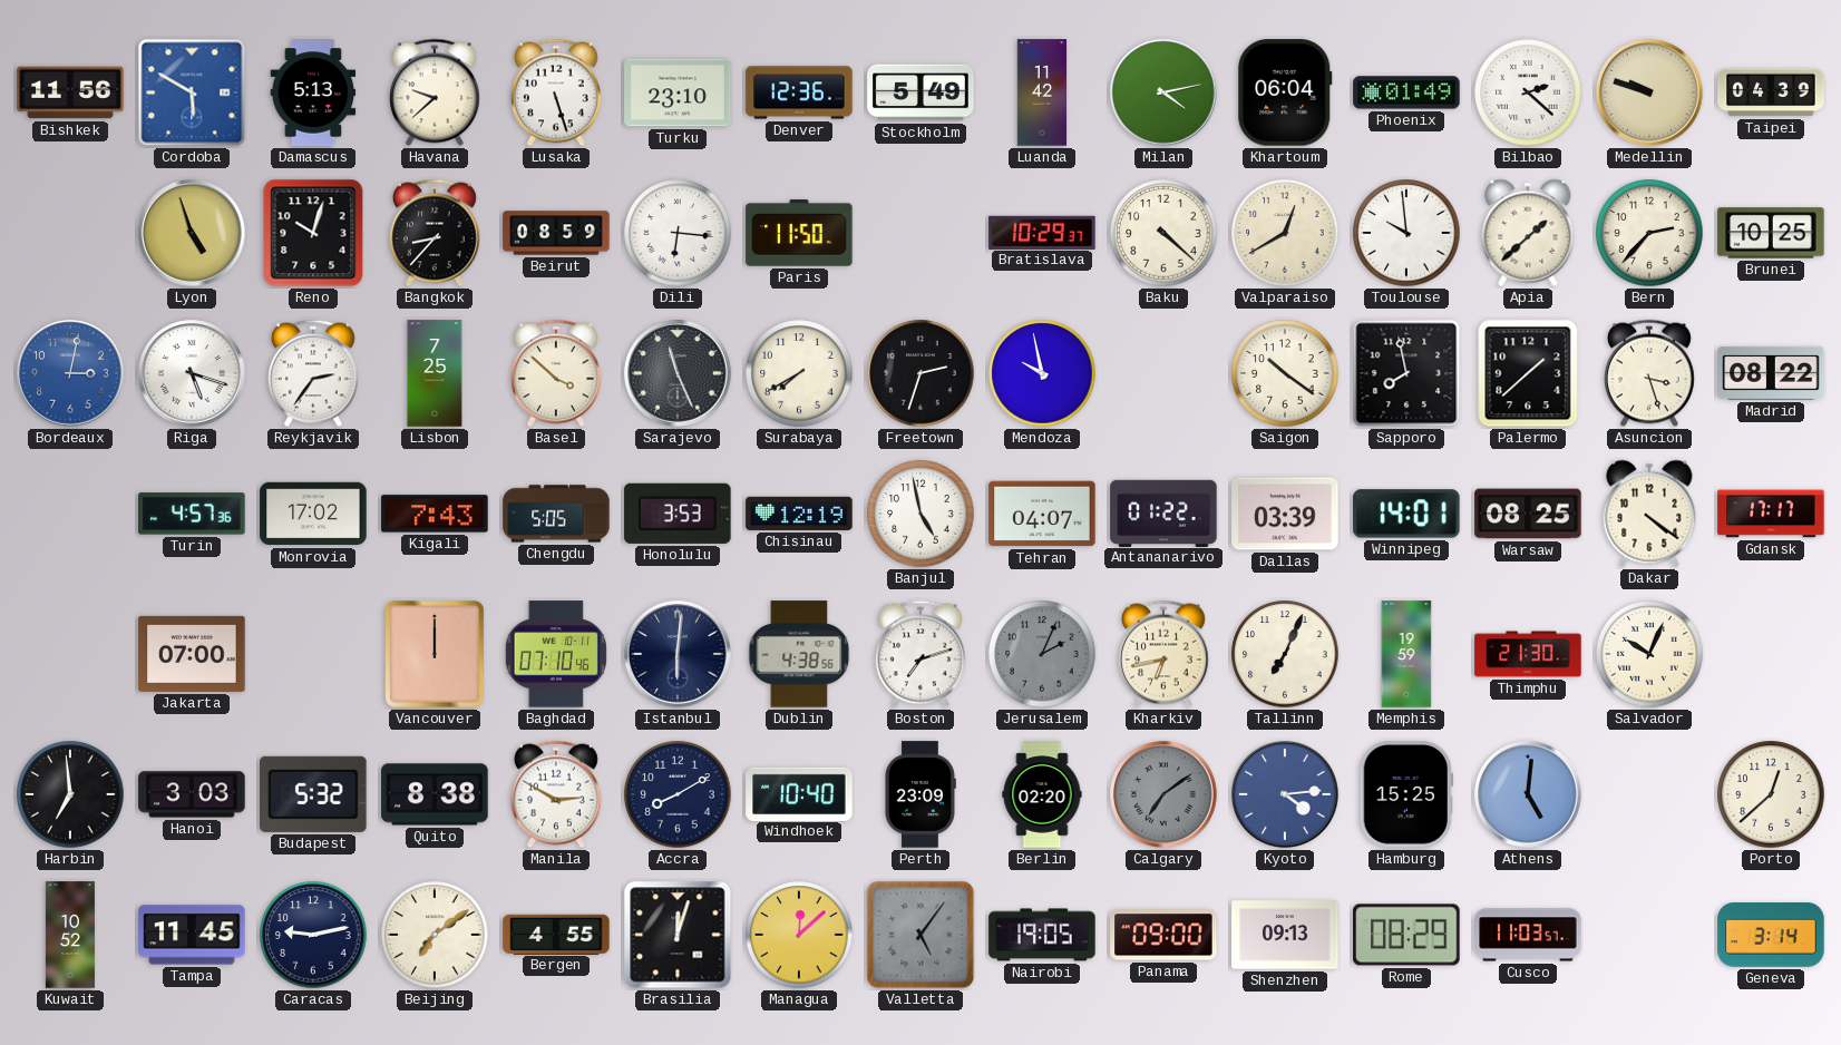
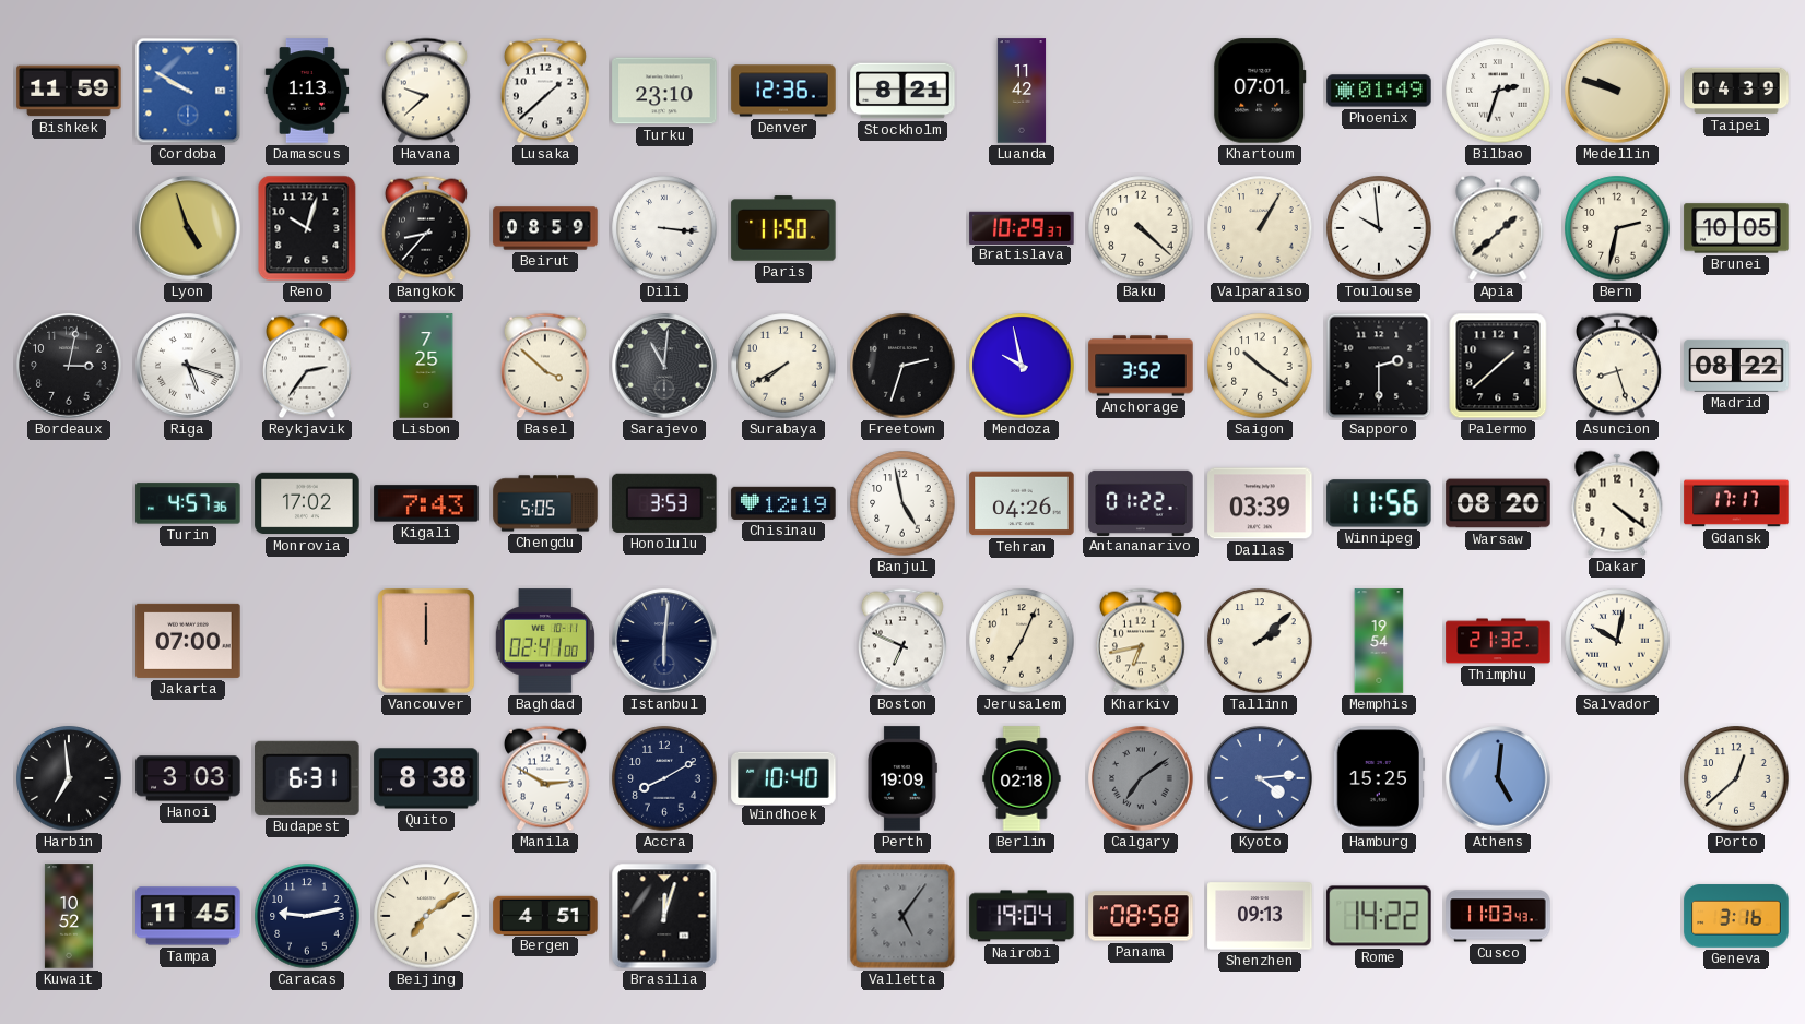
Bishkek: 11:56 -> 11:59
Cordoba: 5:50 -> 9:50
Damascus: 5:13 -> 1:13
Lusaka: 5:27 -> 1:38
Stockholm: 5:49 -> 8:21
Milan: 4:13 -> none
Khartoum: 06:04 -> 07:01
Bilbao: 2:22 -> 2:33
Dili: 6:16 -> 3:16
Valparaiso: 12:40 -> 1:05
Bern: 2:37 -> 2:32
Brunei: 10:25 -> 10:05
Bordeaux dial: blue -> black
Sarajevo: 11:26 -> 11:01
Anchorage: none -> 3:52
Sapporo: 7:58 -> 2:30
Asuncion: 3:27 -> 8:27
Tehran: 04:07 -> 04:26
Winnipeg: 14:01 -> 11:56
Warsaw: 08:25 -> 08:20
Baghdad: 07:10 -> 02:41
Dublin: 4:38 -> none
Boston: 7:12 -> 6:49
Jerusalem: 2:04 -> 7:04
Jerusalem dial: grey -> cream
Tallinn: 7:04 -> 2:08
Memphis: 19:59 -> 19:54
Thimphu: 21:30 -> 21:32
Salvador: 10:04 -> 10:02
Budapest: 5:32 -> 6:31
Perth: 23:09 -> 19:09
Berlin: 02:20 -> 02:18
Bergen: 4:55 -> 4:51
Managua: 12:08 -> none
Nairobi: 19:05 -> 19:04
Panama: 09:00 -> 08:58
Rome: 08:29 -> 14:22
Cusco: 11:03:57 -> 11:03:43
Geneva: 3:14 -> 3:16
